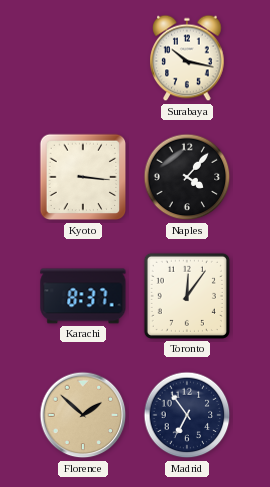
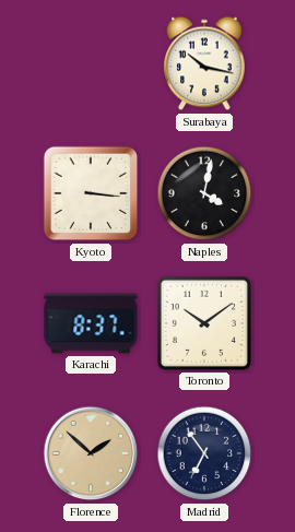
Naples: 4:07 -> 4:02
Toronto: 12:06 -> 10:09
